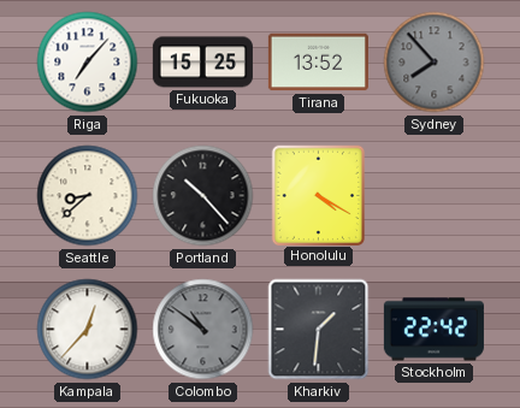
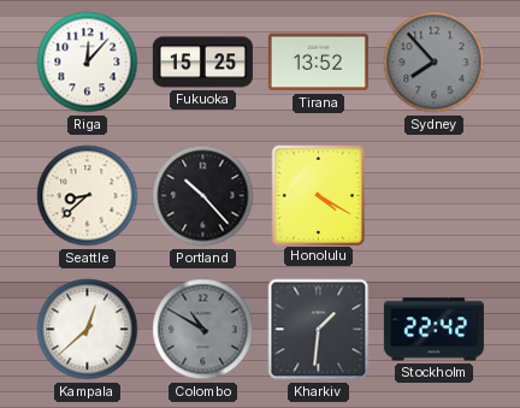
Riga: 7:07 -> 12:07
Kampala: 12:37 -> 12:38
Colombo: 10:51 -> 10:50
